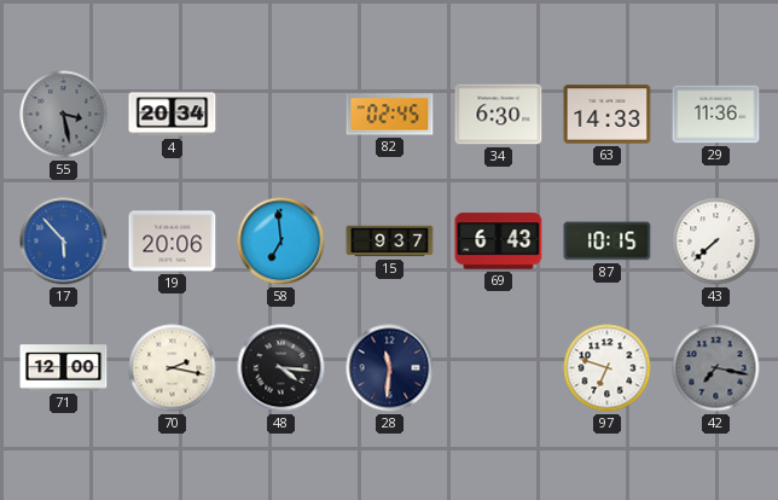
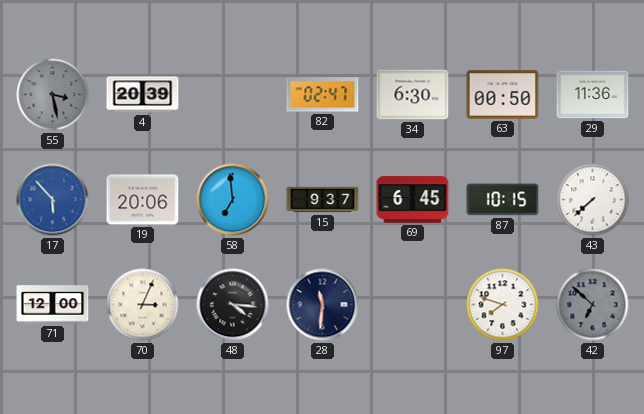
4: 20:34 -> 20:39
82: 02:45 -> 02:47
63: 14:33 -> 00:50
69: 6:43 -> 6:45
70: 2:17 -> 3:04
97: 6:48 -> 7:48
42: 7:17 -> 6:52
